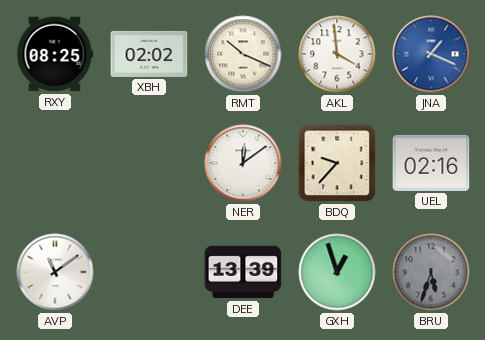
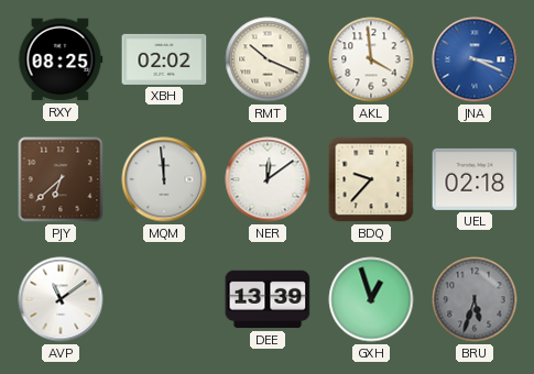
JNA: 1:19 -> 3:19
PJY: none -> 6:38
MQM: none -> 11:59
UEL: 02:16 -> 02:18
